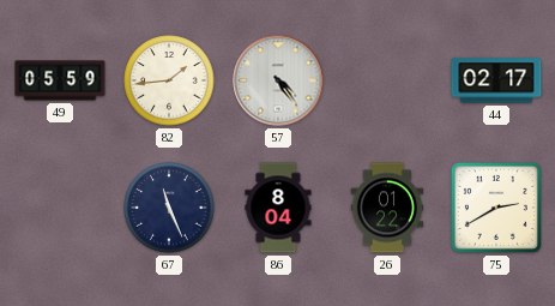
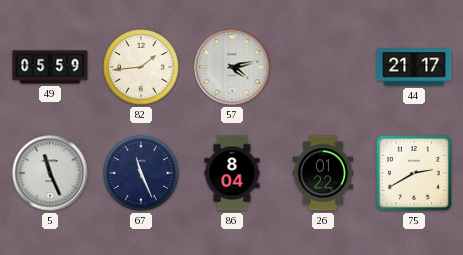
57: 4:24 -> 4:13
44: 02:17 -> 21:17
5: none -> 11:26
